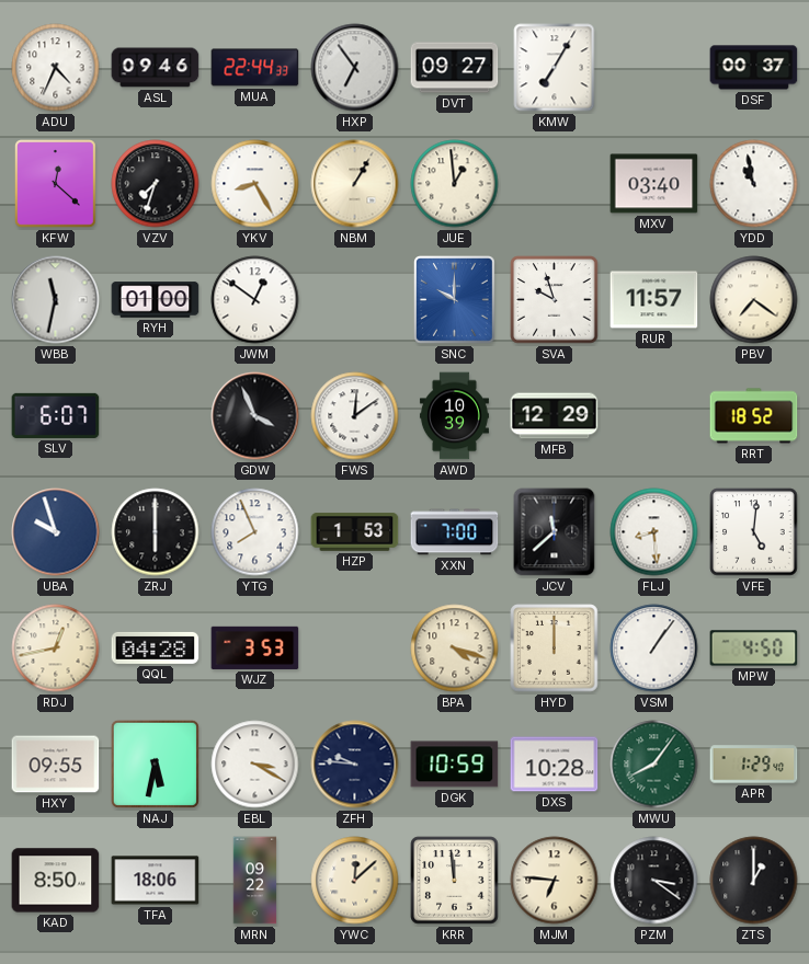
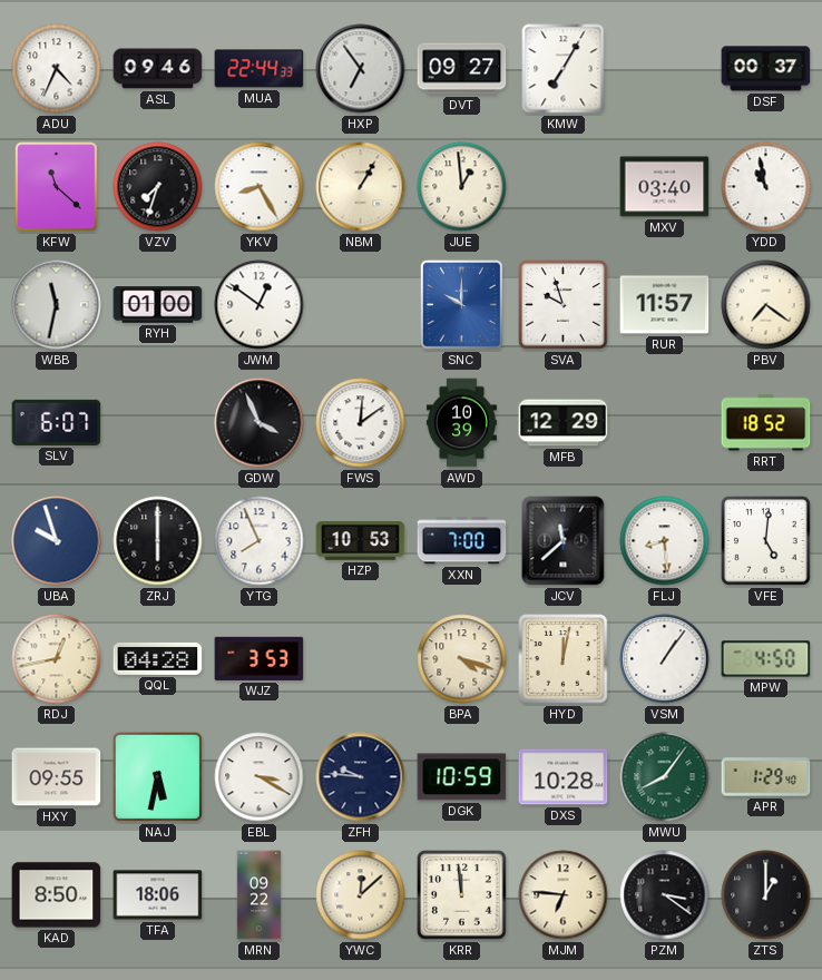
KFW: 12:22 -> 11:22
HZP: 1:53 -> 10:53
HYD: 12:00 -> 12:02
